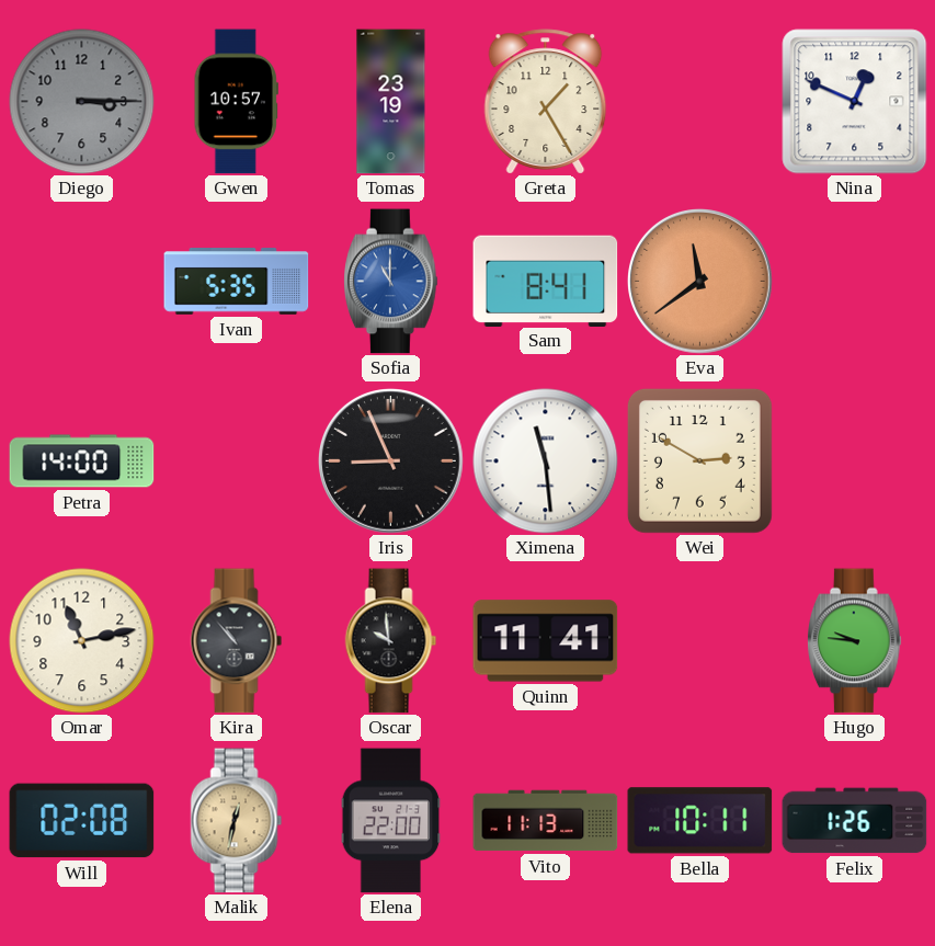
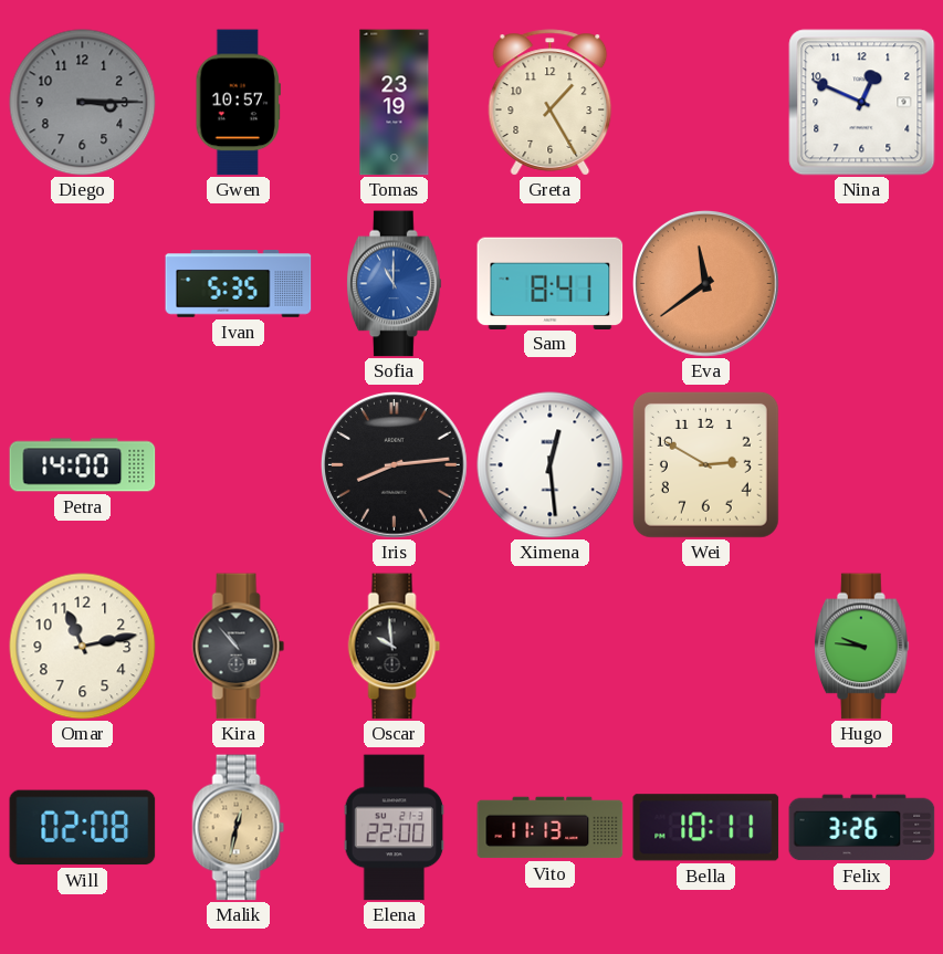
Iris: 8:56 -> 8:14
Ximena: 11:29 -> 12:29
Quinn: 11:41 -> none
Felix: 1:26 -> 3:26
